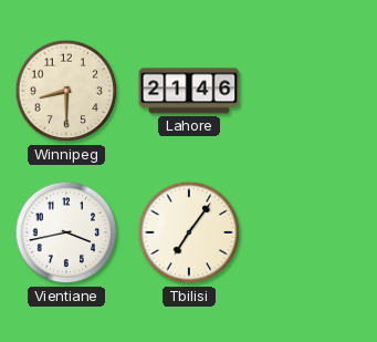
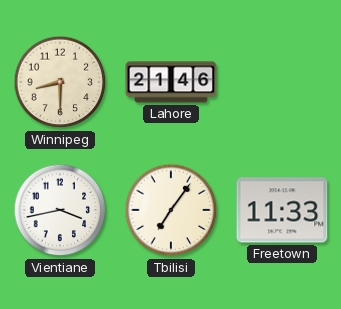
Freetown: none -> 11:33
